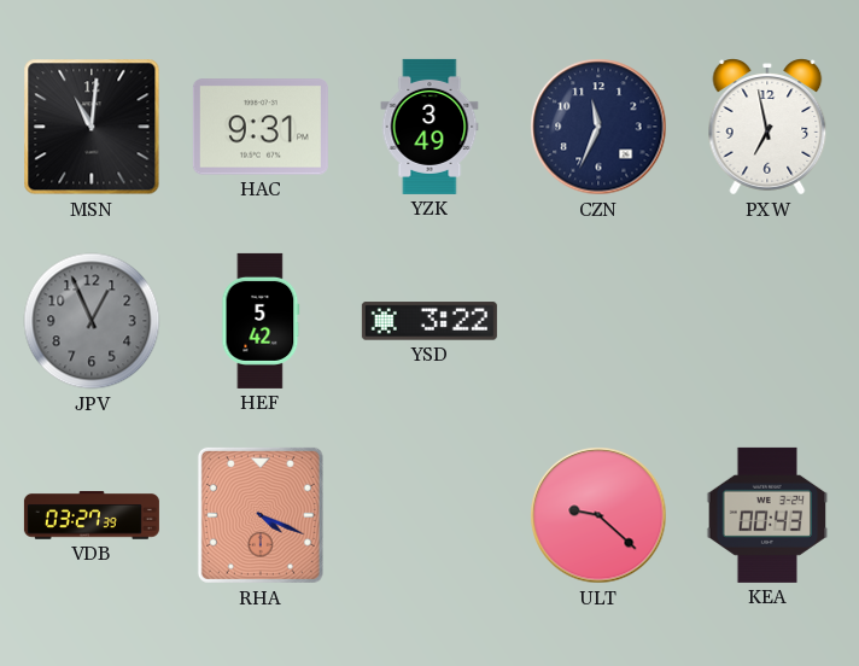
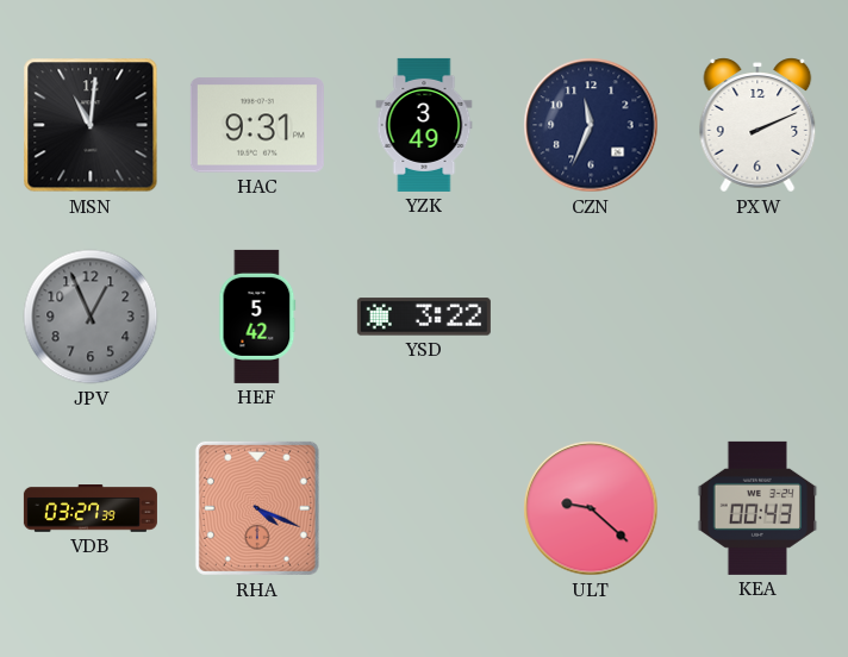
PXW: 6:58 -> 2:11
